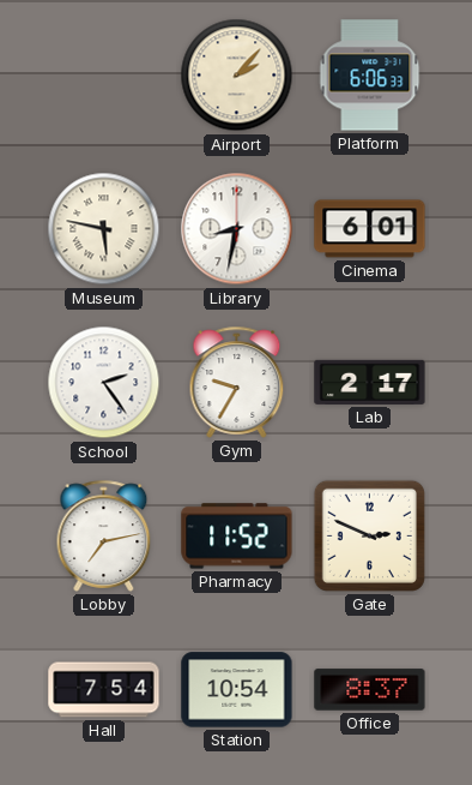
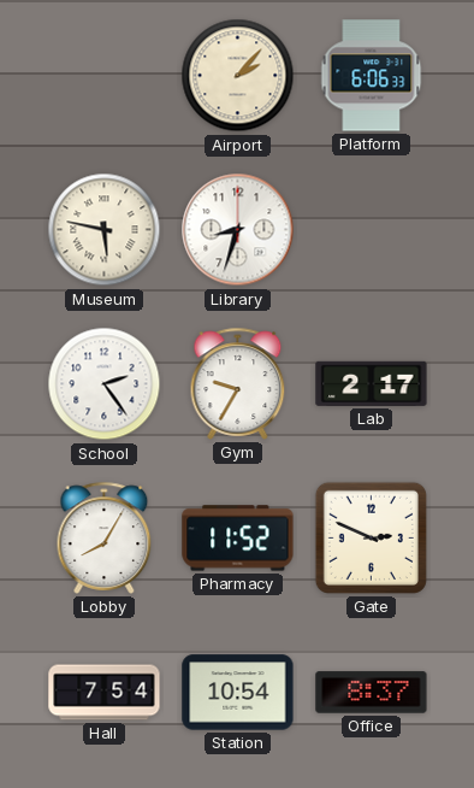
Library: 8:32 -> 8:33
Cinema: 6:01 -> none
Lobby: 7:13 -> 8:05
